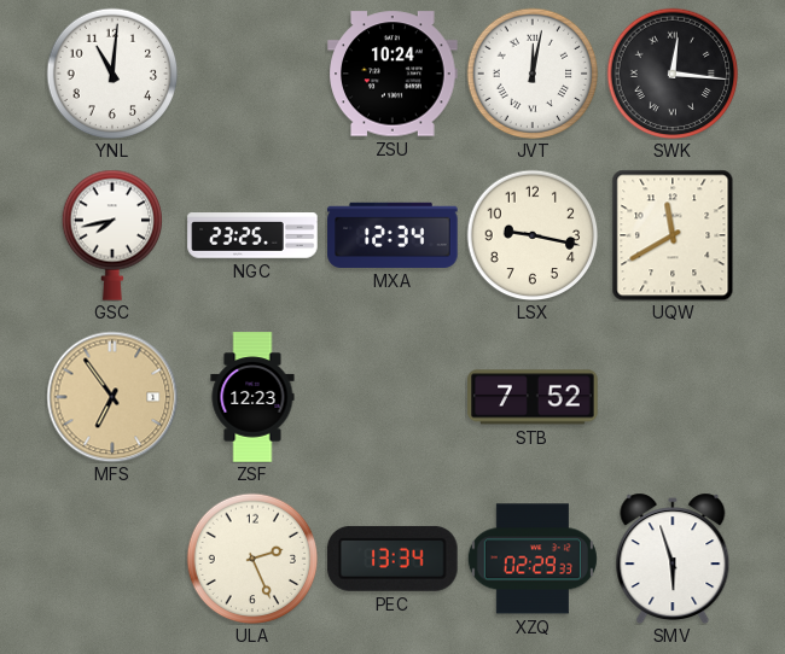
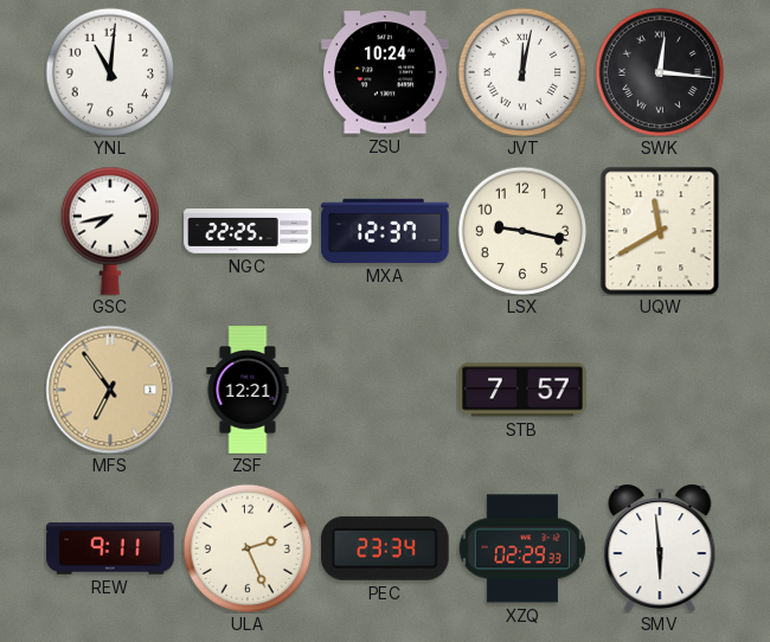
NGC: 23:25 -> 22:25
MXA: 12:34 -> 12:37
ZSF: 12:23 -> 12:21
STB: 7:52 -> 7:57
REW: none -> 9:11
PEC: 13:34 -> 23:34
SMV: 5:57 -> 5:59
